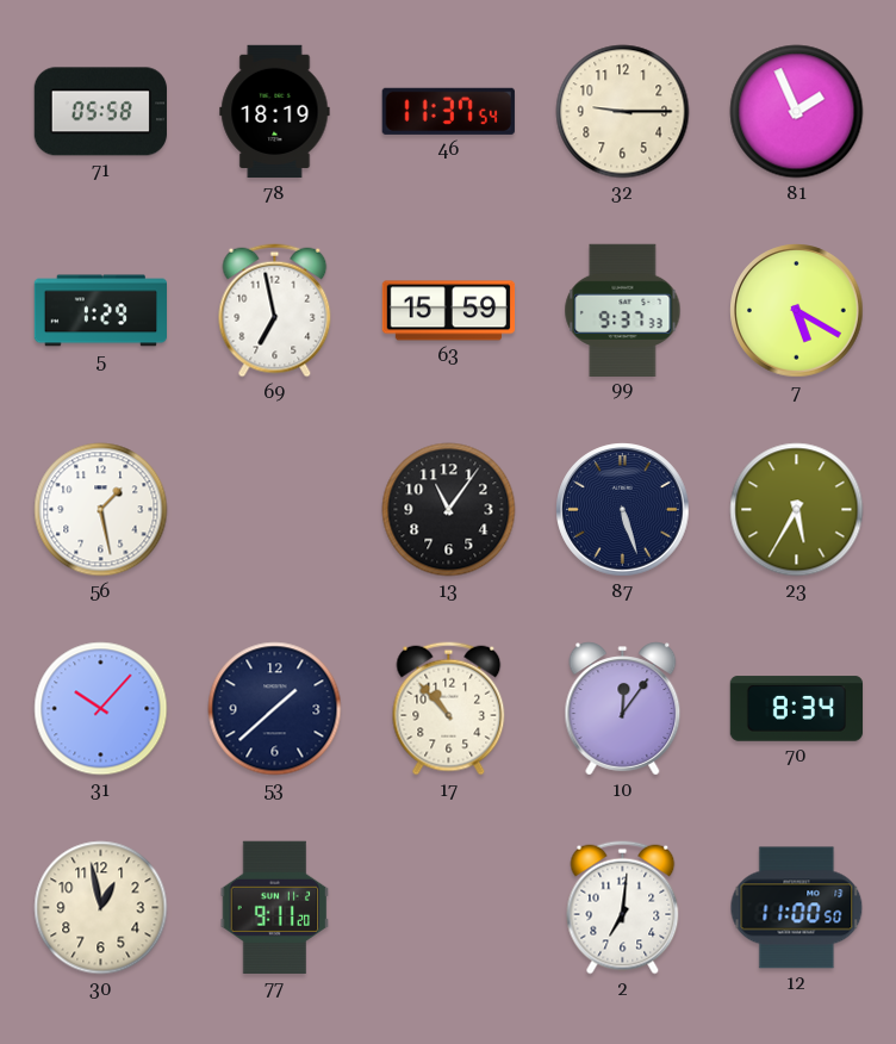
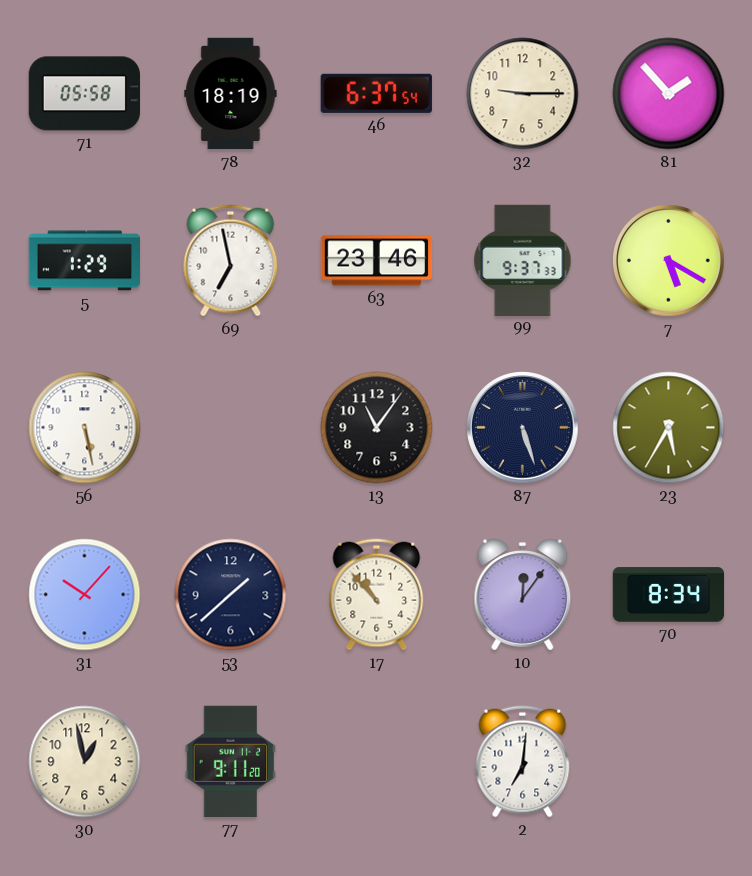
46: 11:37 -> 6:37
81: 1:56 -> 1:53
63: 15:59 -> 23:46
56: 1:28 -> 5:28
12: 11:00 -> none
